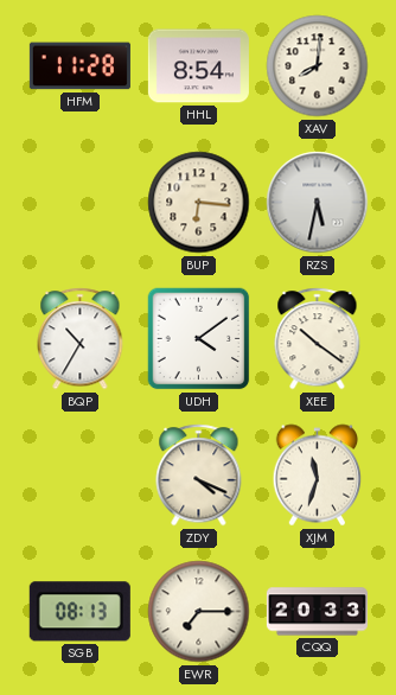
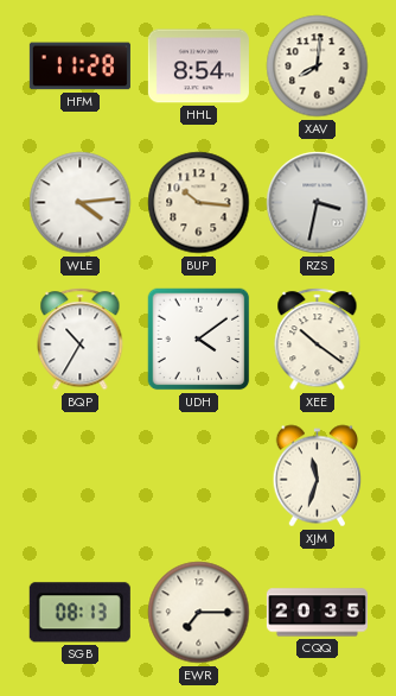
WLE: none -> 4:14
BUP: 6:16 -> 10:16
RZS: 5:32 -> 3:32
ZDY: 4:19 -> none
CQQ: 20:33 -> 20:35
